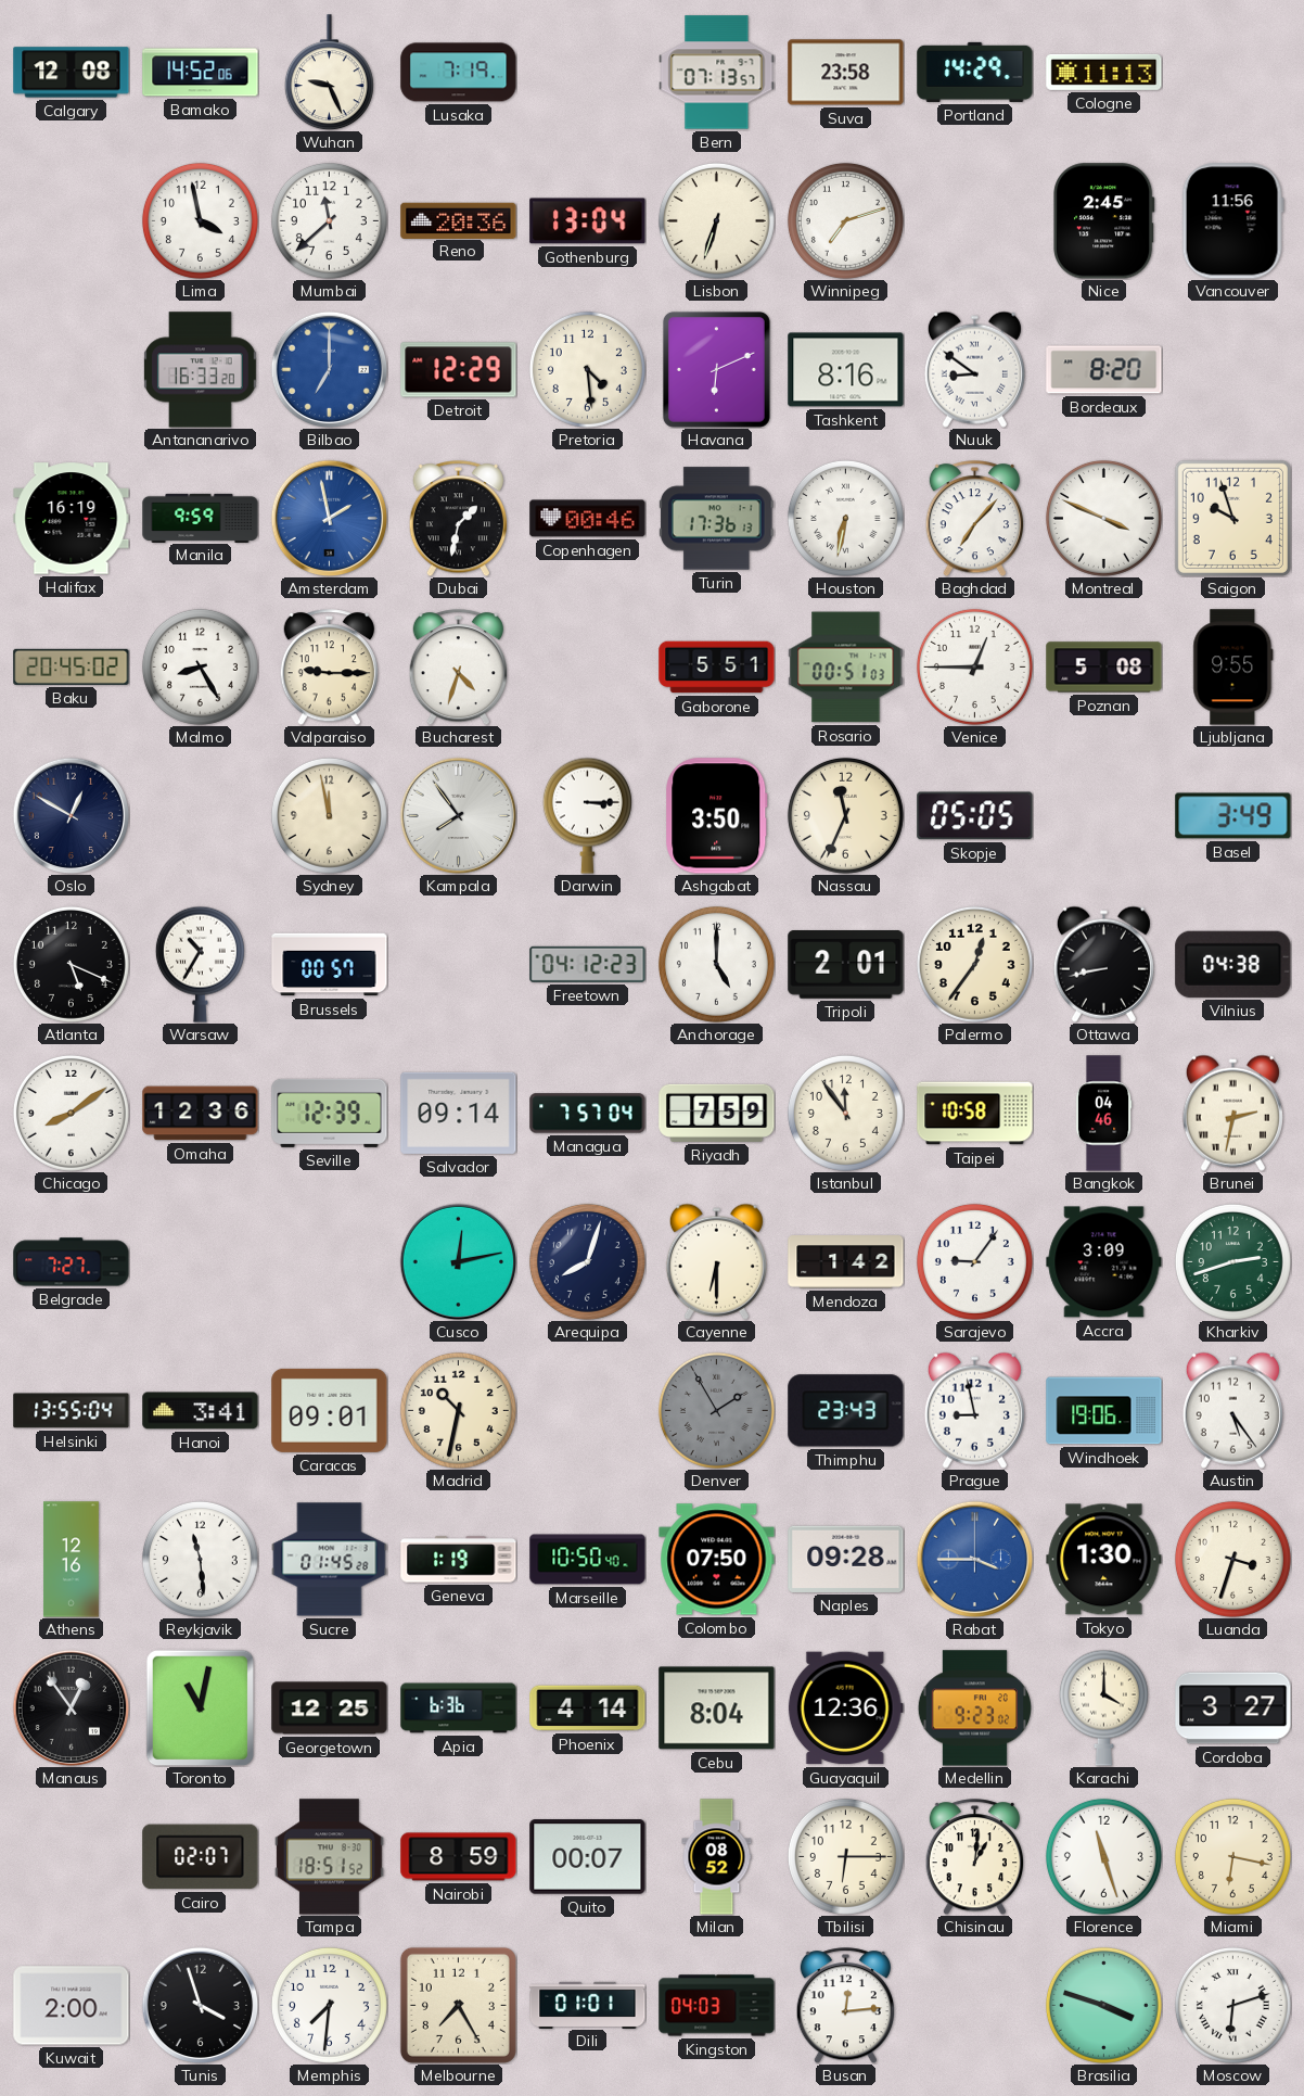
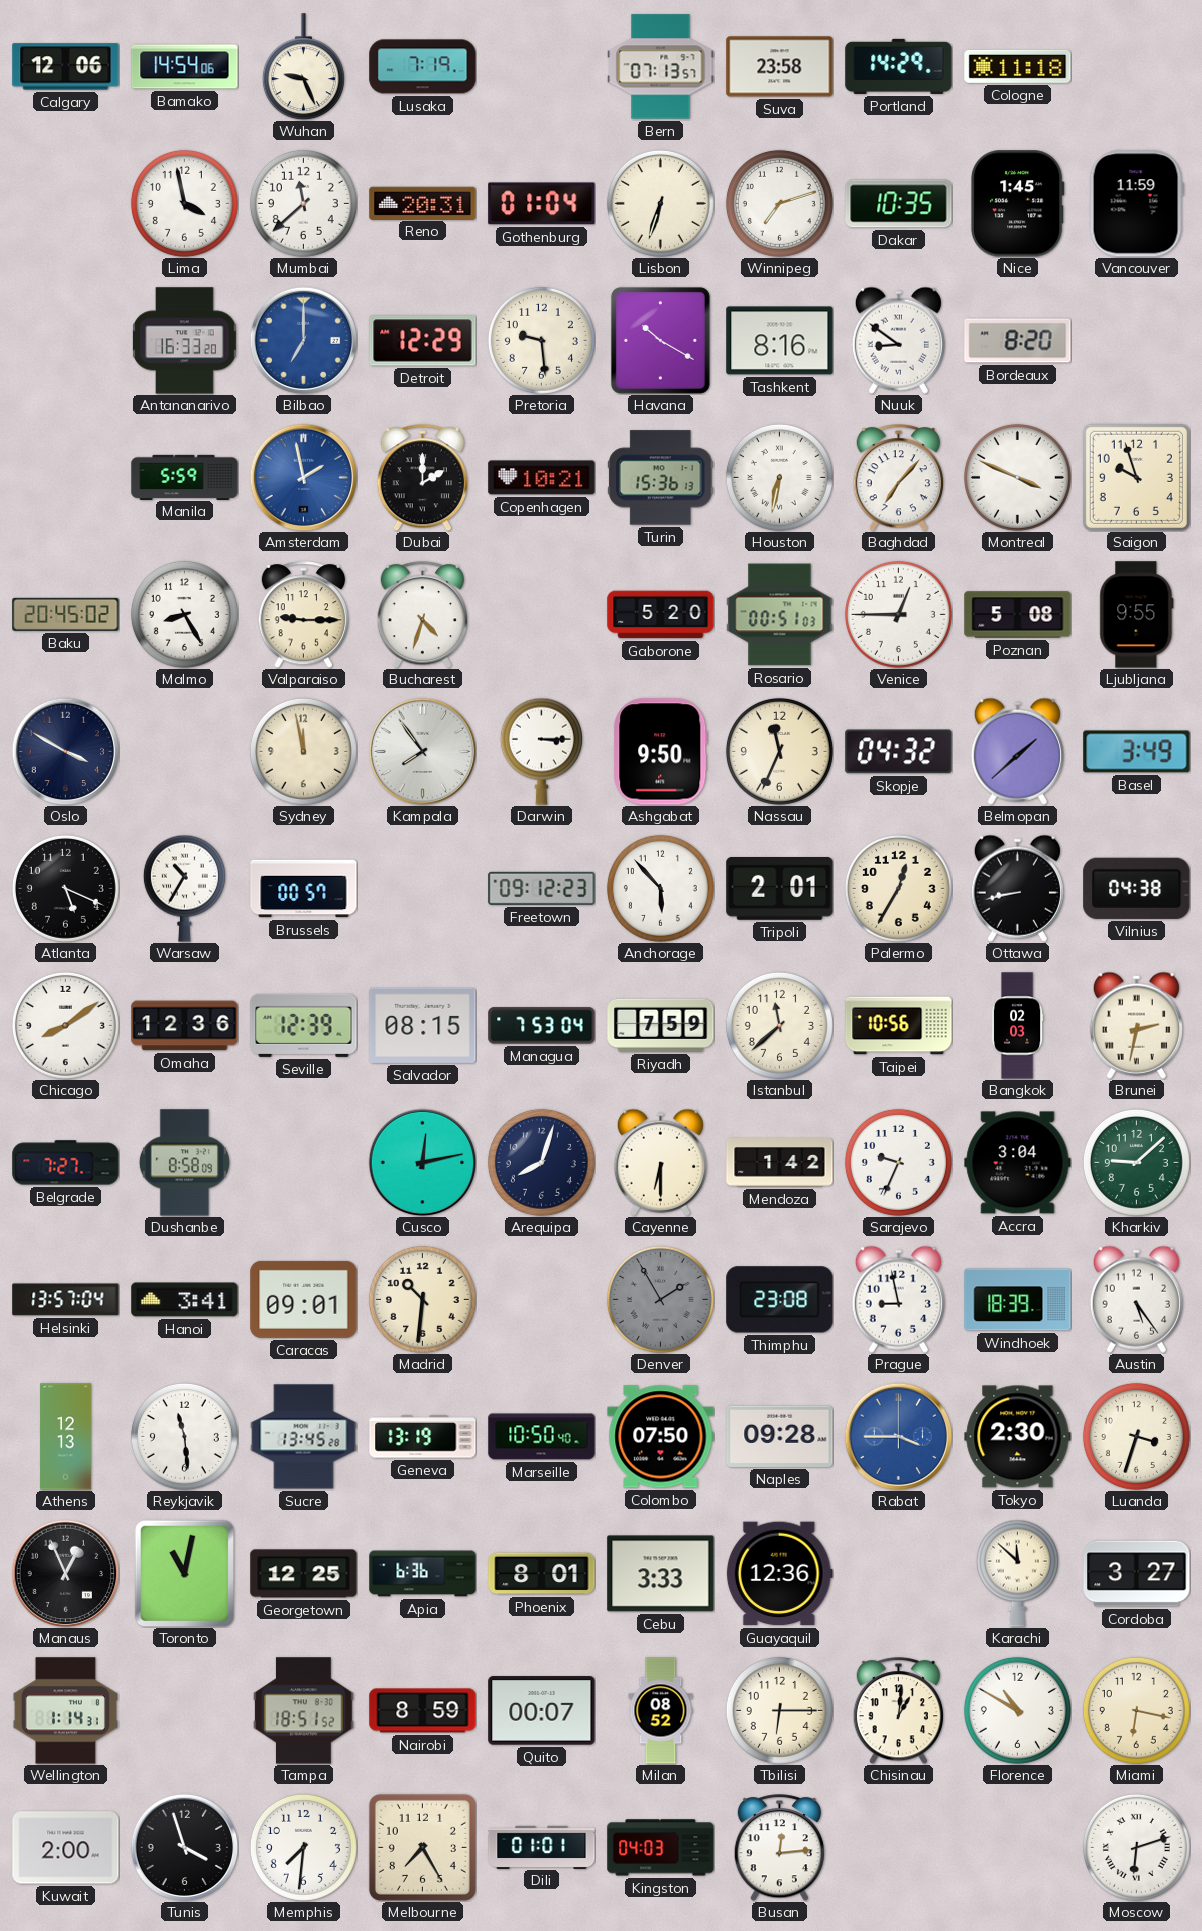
Calgary: 12:08 -> 12:06
Bamako: 14:52 -> 14:54
Cologne: 11:13 -> 11:18
Reno: 20:36 -> 20:31
Gothenburg: 13:04 -> 01:04
Dakar: none -> 10:35
Nice: 2:45 -> 1:45
Vancouver: 11:56 -> 11:59
Pretoria: 4:29 -> 9:29
Havana: 6:11 -> 10:20
Halifax: 16:19 -> none
Manila: 9:59 -> 5:59
Dubai: 1:32 -> 2:00
Copenhagen: 00:46 -> 10:21
Turin: 17:36 -> 15:36
Gaborone: 5:51 -> 5:20
Oslo: 12:50 -> 3:50
Ashgabat: 3:50 -> 9:50
Skopje: 05:05 -> 04:32
Belmopan: none -> 1:38
Freetown: 04:12 -> 09:12
Anchorage: 5:00 -> 5:53
Palermo: 12:36 -> 12:35
Salvador: 09:14 -> 08:15
Managua: 7:57 -> 7:53
Istanbul: 11:54 -> 11:38
Taipei: 10:58 -> 10:56
Bangkok: 04:46 -> 02:03
Dushanbe: none -> 8:58
Sarajevo: 9:06 -> 9:34
Accra: 3:09 -> 3:04
Kharkiv: 2:42 -> 9:08
Helsinki: 13:55 -> 13:57
Madrid: 10:32 -> 10:31
Thimphu: 23:43 -> 23:08
Windhoek: 19:06 -> 18:39
Athens: 12:16 -> 12:13
Sucre: 01:45 -> 13:45
Geneva: 1:19 -> 13:19
Tokyo: 1:30 -> 2:30
Manaus: 12:54 -> 12:56
Phoenix: 4:14 -> 8:01
Cebu: 8:04 -> 3:33
Medellin: 9:23 -> none
Karachi: 4:00 -> 11:52
Wellington: none -> 1:14
Cairo: 02:07 -> none
Florence: 11:27 -> 10:50
Brasilia: 3:48 -> none
